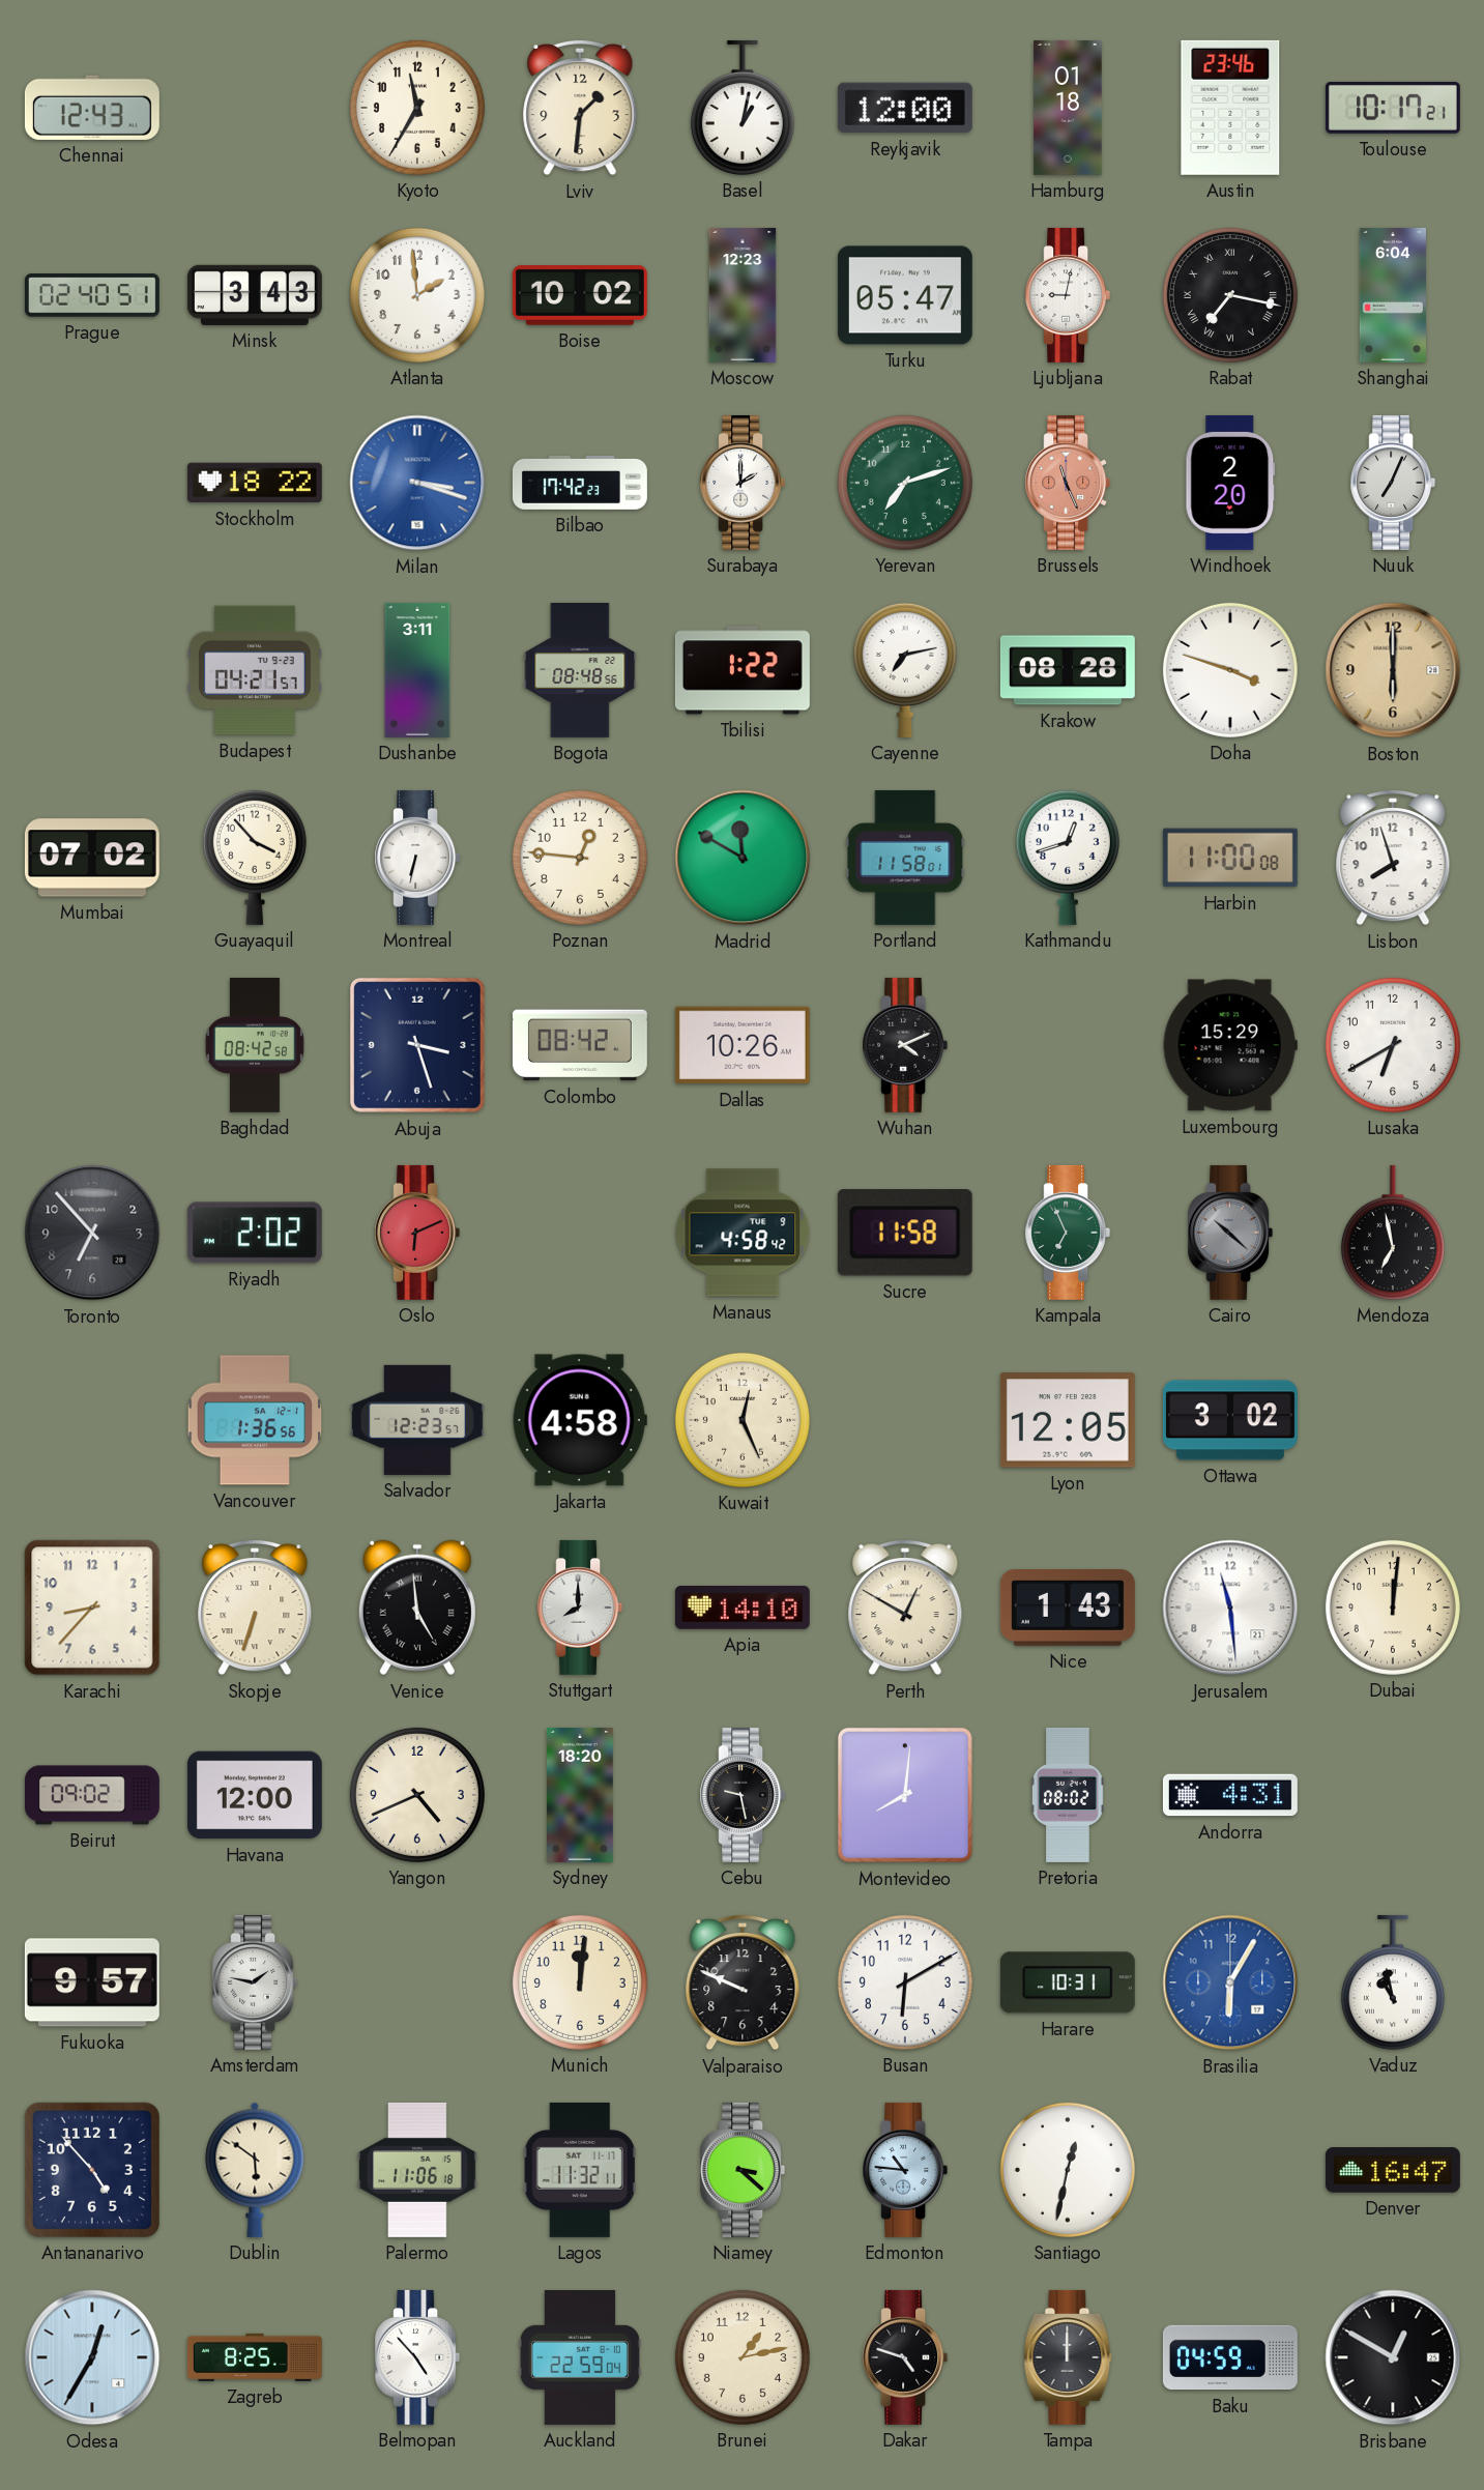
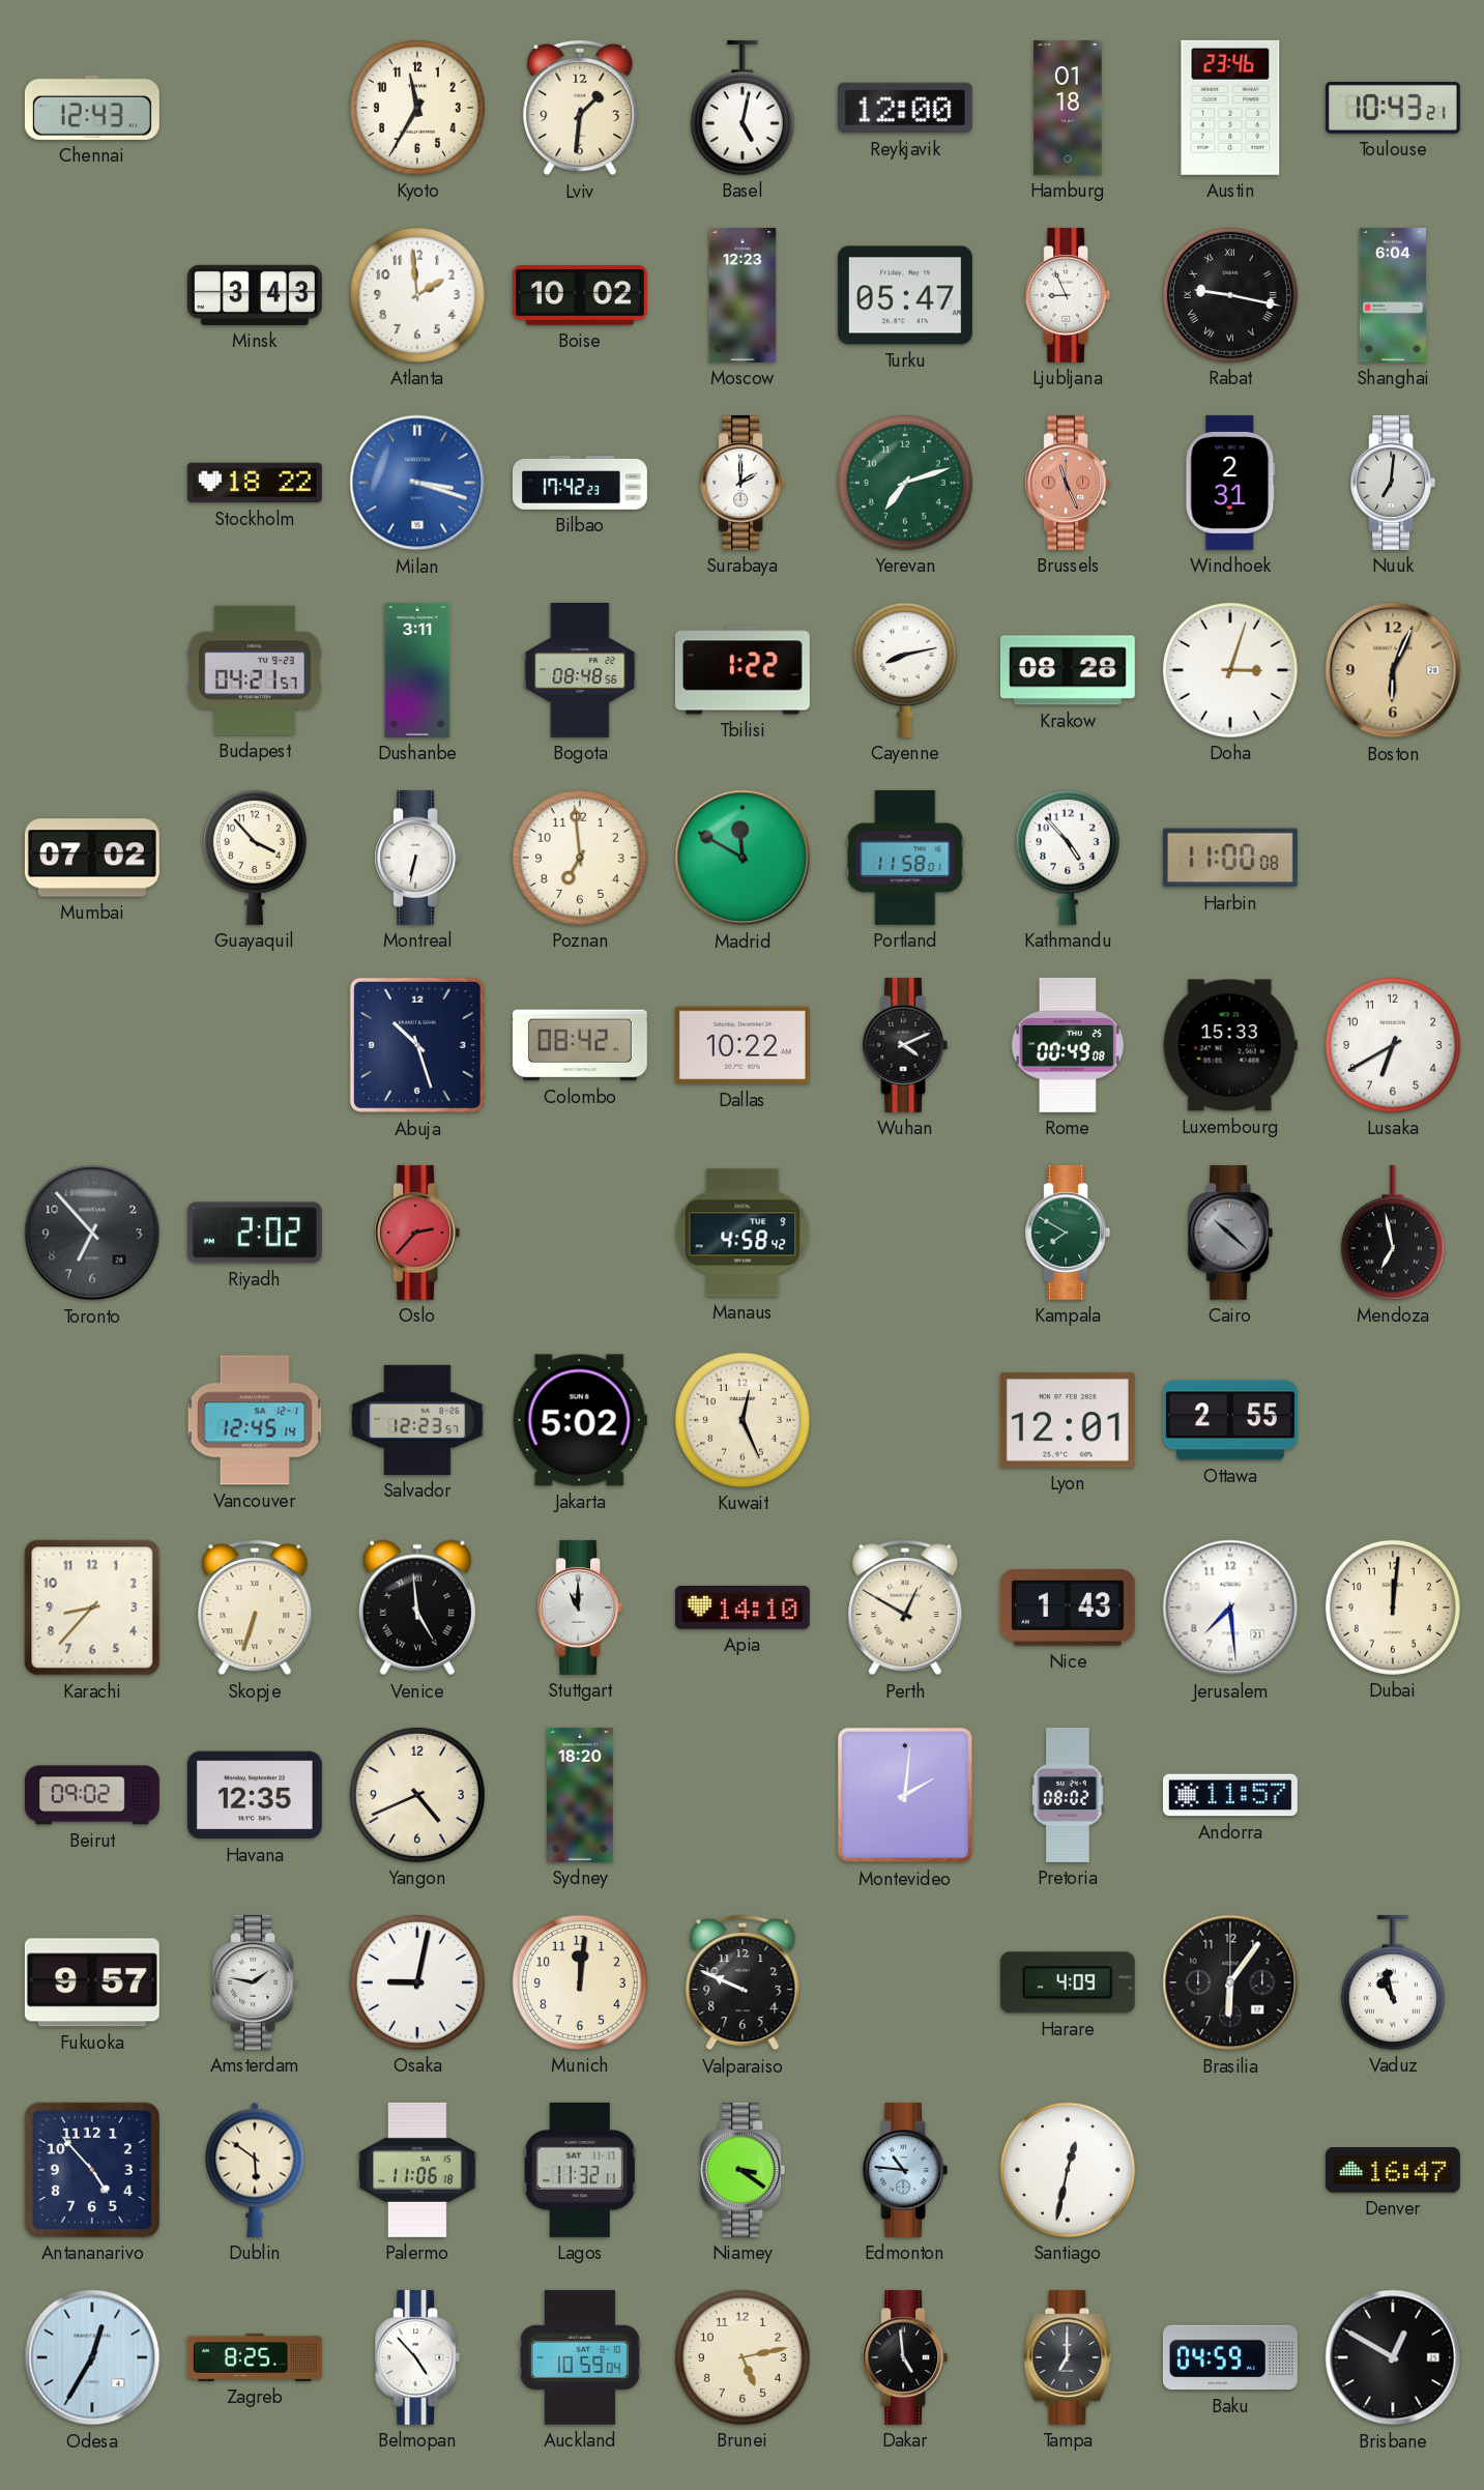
Basel: 1:02 -> 5:02
Toulouse: 10:17 -> 10:43
Prague: 02:40 -> none
Ljubljana: 9:02 -> 8:56
Rabat: 7:17 -> 9:17
Windhoek: 2:20 -> 2:31
Nuuk: 7:04 -> 7:01
Cayenne: 7:13 -> 8:13
Doha: 3:48 -> 3:03
Boston: 6:00 -> 6:04
Poznan: 12:46 -> 6:59
Kathmandu: 12:42 -> 4:53
Lisbon: 7:57 -> none
Baghdad: 08:42 -> none
Abuja: 3:27 -> 10:27
Dallas: 10:26 -> 10:22
Rome: none -> 00:49
Luxembourg: 15:29 -> 15:33
Oslo: 6:11 -> 2:37
Sucre: 11:58 -> none
Kampala: 6:56 -> 7:50
Vancouver: 1:36 -> 12:45
Jakarta: 4:58 -> 5:02
Lyon: 12:05 -> 12:01
Ottawa: 3:02 -> 2:55
Stuttgart: 8:00 -> 11:00
Jerusalem: 11:29 -> 7:29
Havana: 12:00 -> 12:35
Cebu: 9:28 -> none
Montevideo: 8:01 -> 2:01
Andorra: 4:31 -> 11:57
Osaka: none -> 9:02
Busan: 6:10 -> none
Harare: 10:31 -> 4:09
Brasilia: 6:05 -> 6:06
Brasilia dial: blue -> black
Niamey: 3:22 -> 3:21
Auckland: 22:59 -> 10:59
Brunei: 1:13 -> 5:13
Dakar: 4:48 -> 4:59
Tampa: 12:00 -> 7:00
